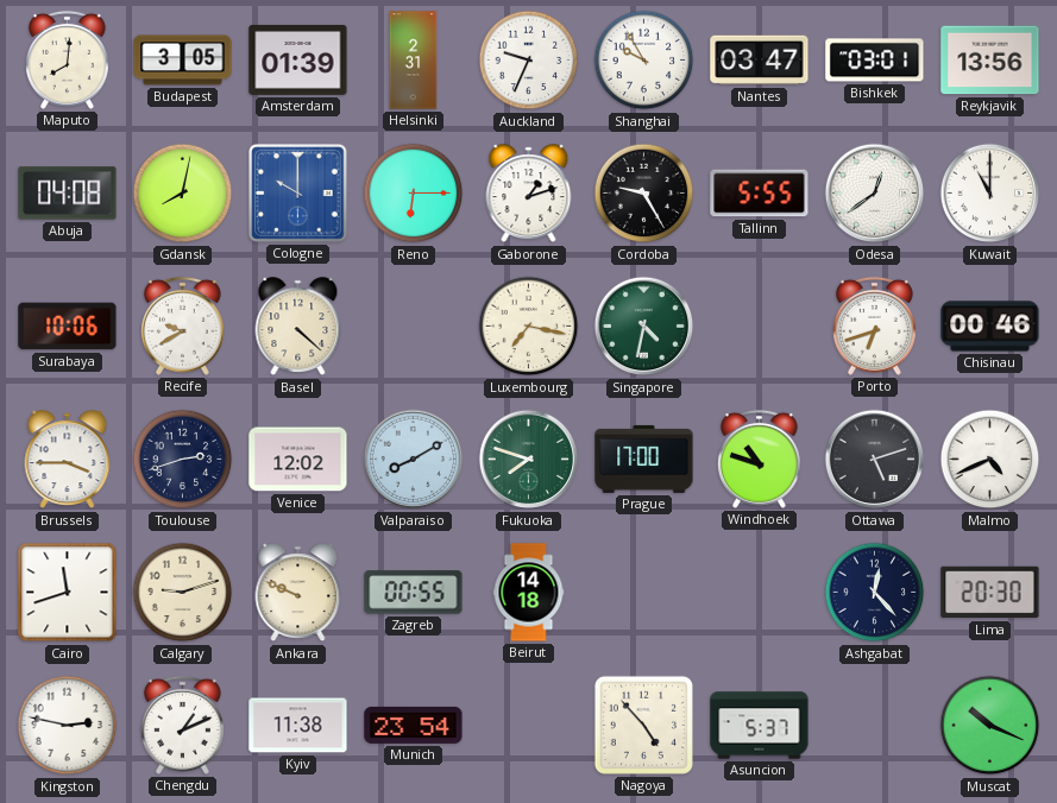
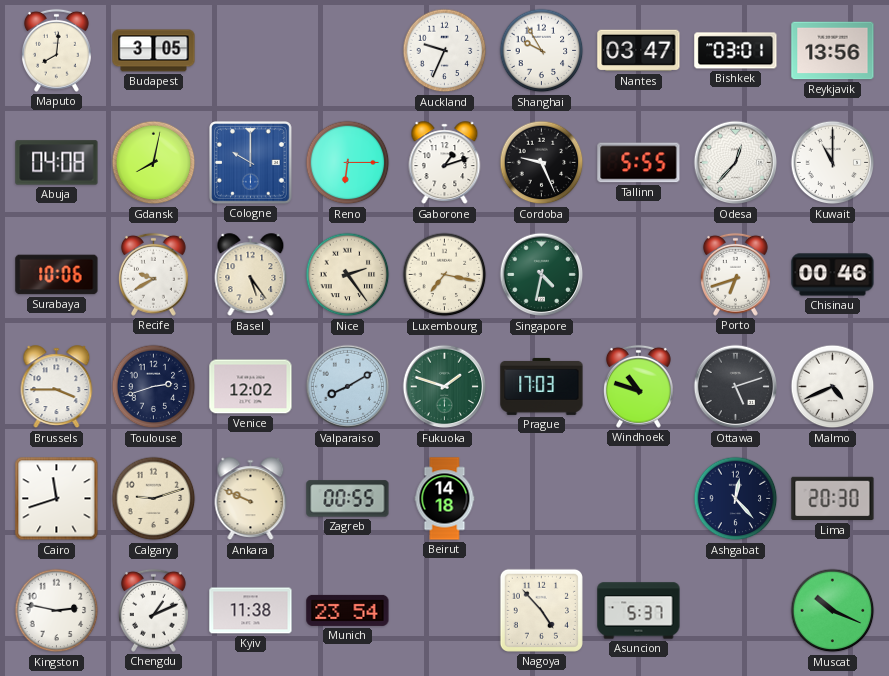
Amsterdam: 01:39 -> none
Helsinki: 2:31 -> none
Cordoba: 9:25 -> 9:26
Odesa: 12:39 -> 12:37
Basel: 4:22 -> 5:24
Nice: none -> 2:24
Fukuoka: 7:48 -> 1:48
Prague: 17:00 -> 17:03
